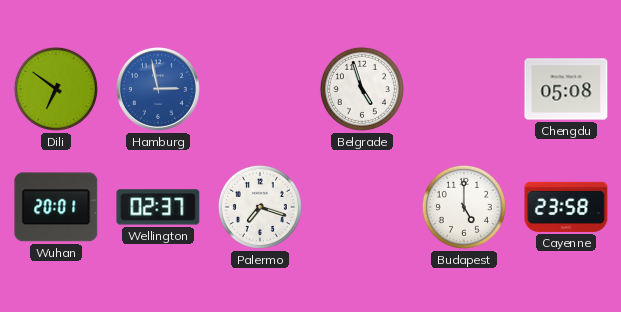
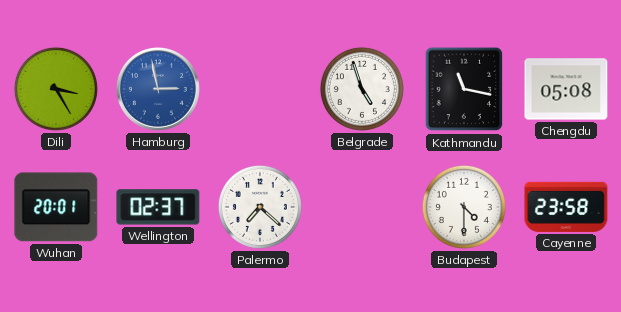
Dili: 6:51 -> 3:25
Kathmandu: none -> 11:17
Palermo: 7:18 -> 7:22
Budapest: 5:00 -> 4:30
